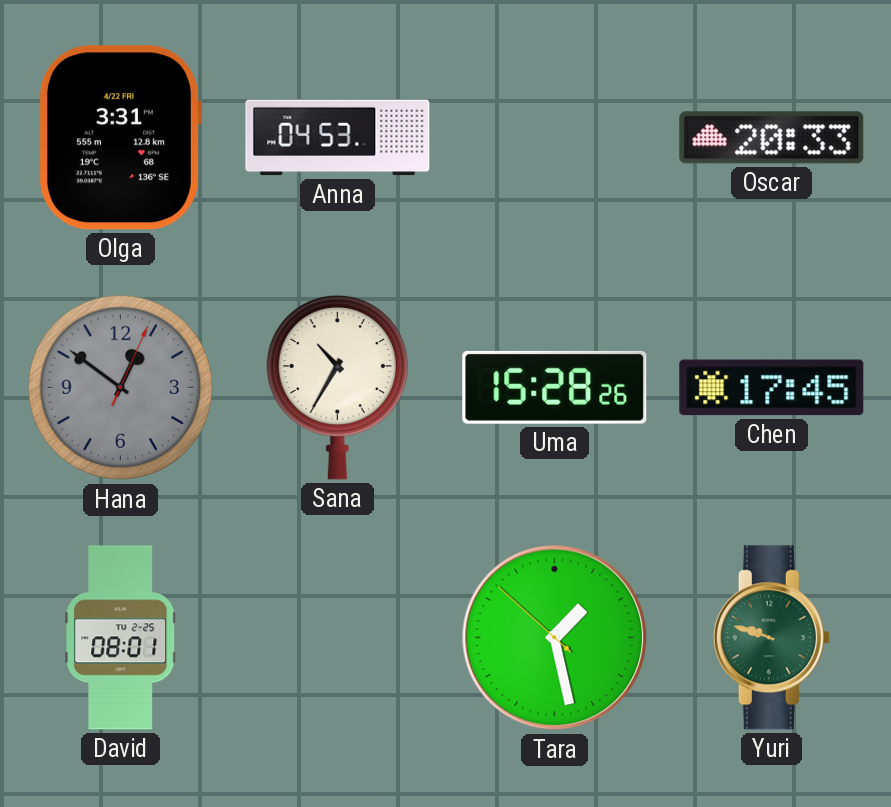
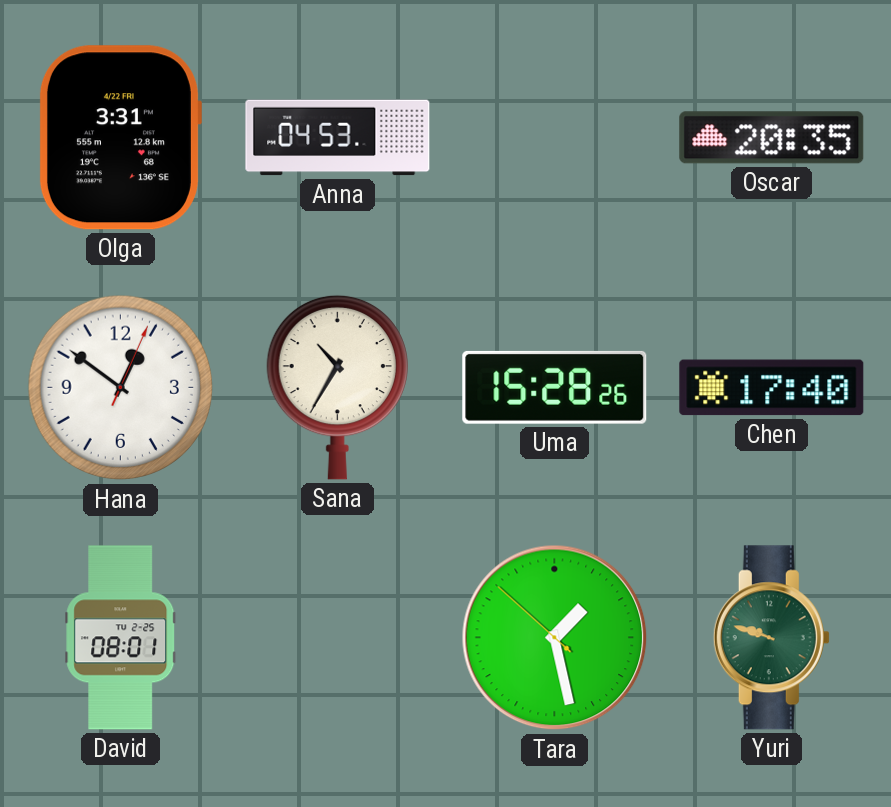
Oscar: 20:33 -> 20:35
Hana dial: grey -> white
Chen: 17:45 -> 17:40
